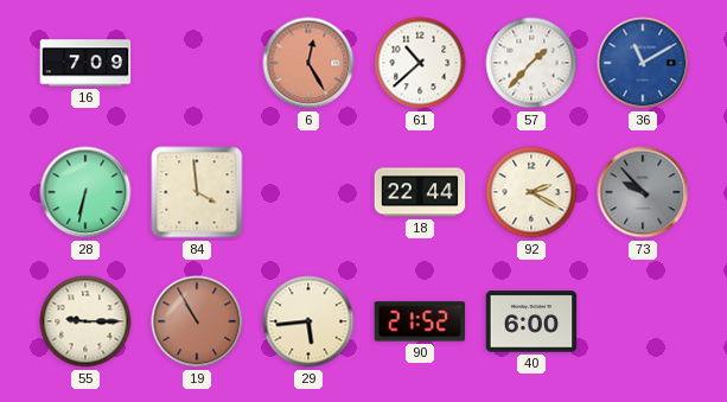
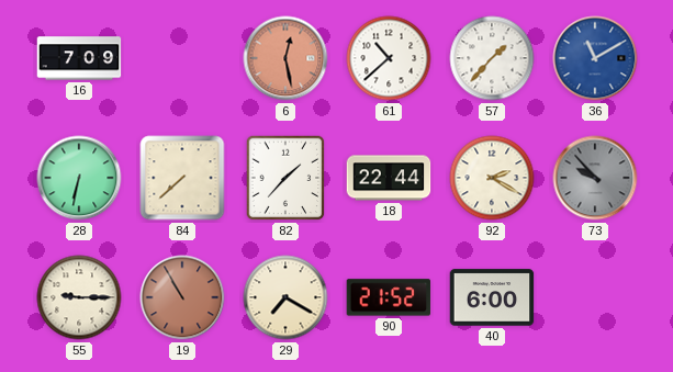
6: 12:25 -> 12:28
84: 3:59 -> 7:38
82: none -> 1:37
29: 5:44 -> 7:20
